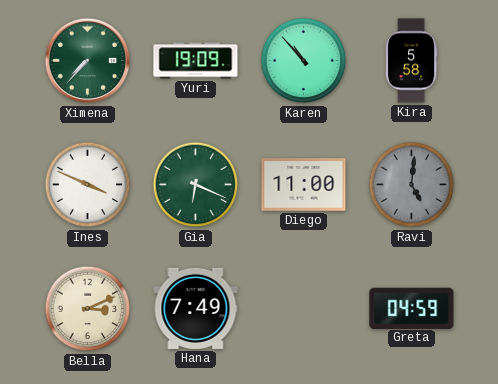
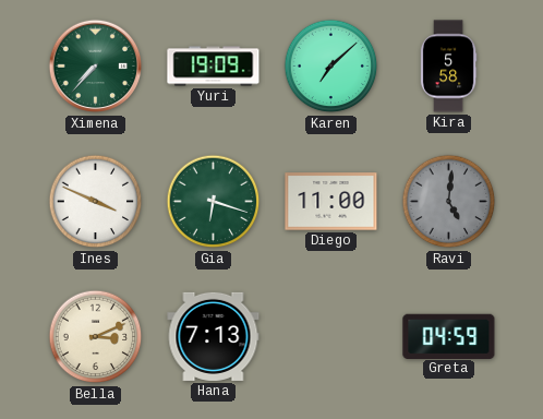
Karen: 10:53 -> 7:08
Gia: 6:19 -> 6:18
Hana: 7:49 -> 7:13
